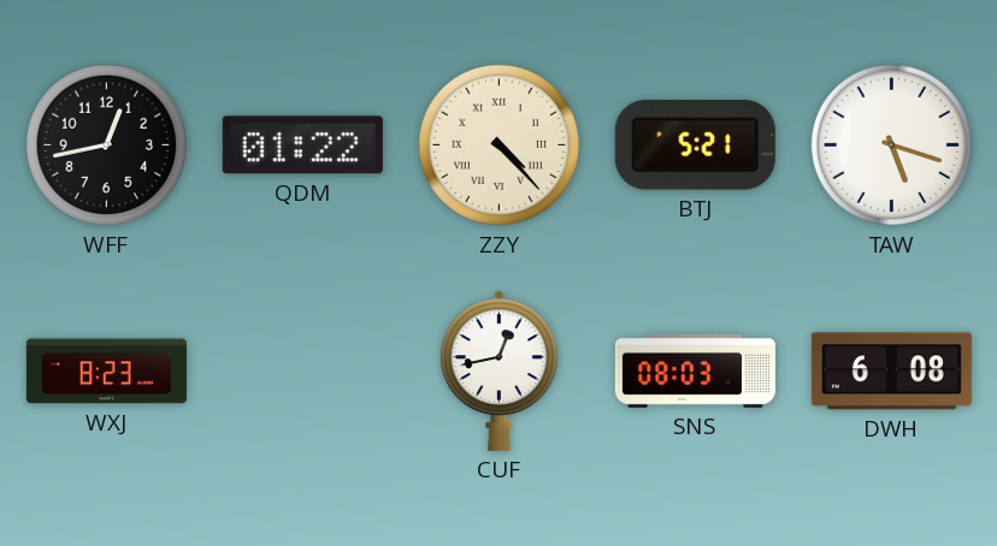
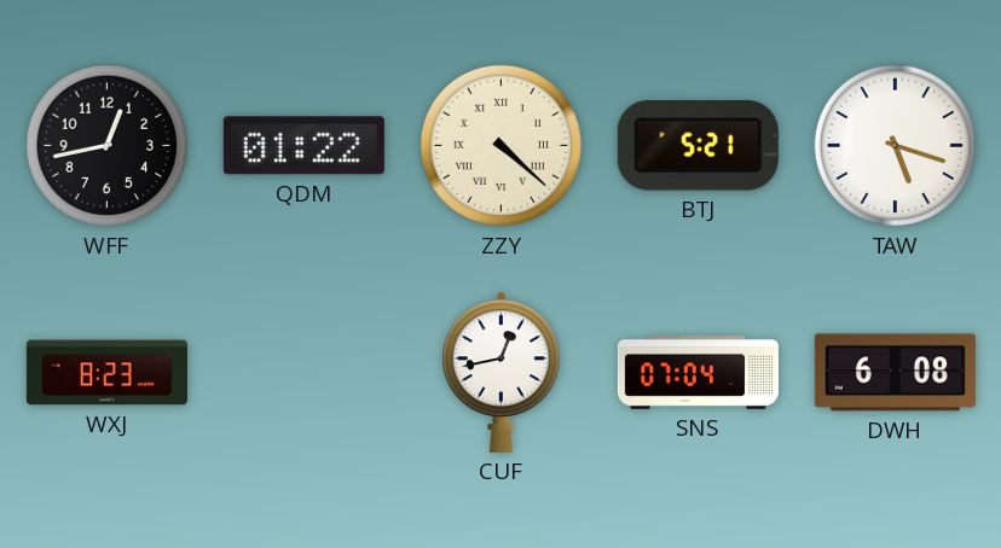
ZZY: 4:23 -> 4:22
SNS: 08:03 -> 07:04
